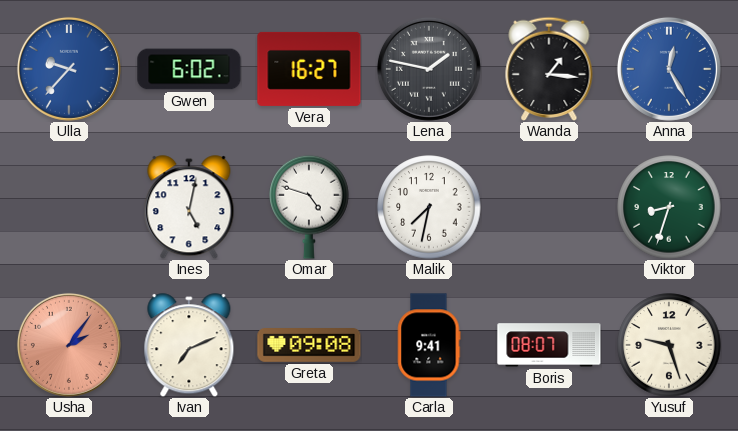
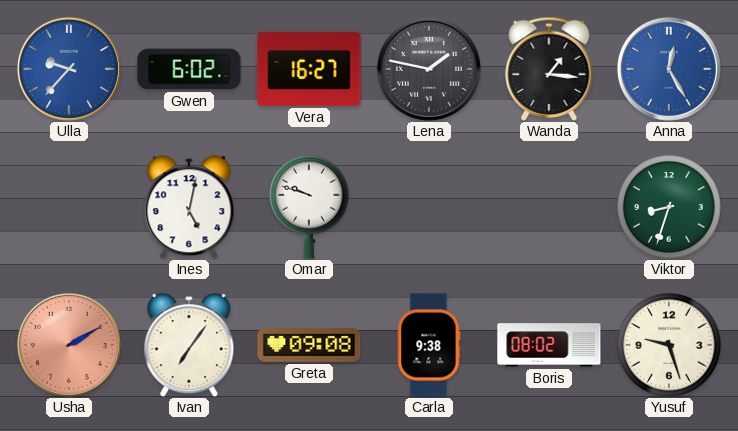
Omar: 4:48 -> 9:48
Malik: 7:32 -> none
Usha: 2:06 -> 2:10
Ivan: 7:11 -> 7:06
Carla: 9:41 -> 9:38
Boris: 08:07 -> 08:02
